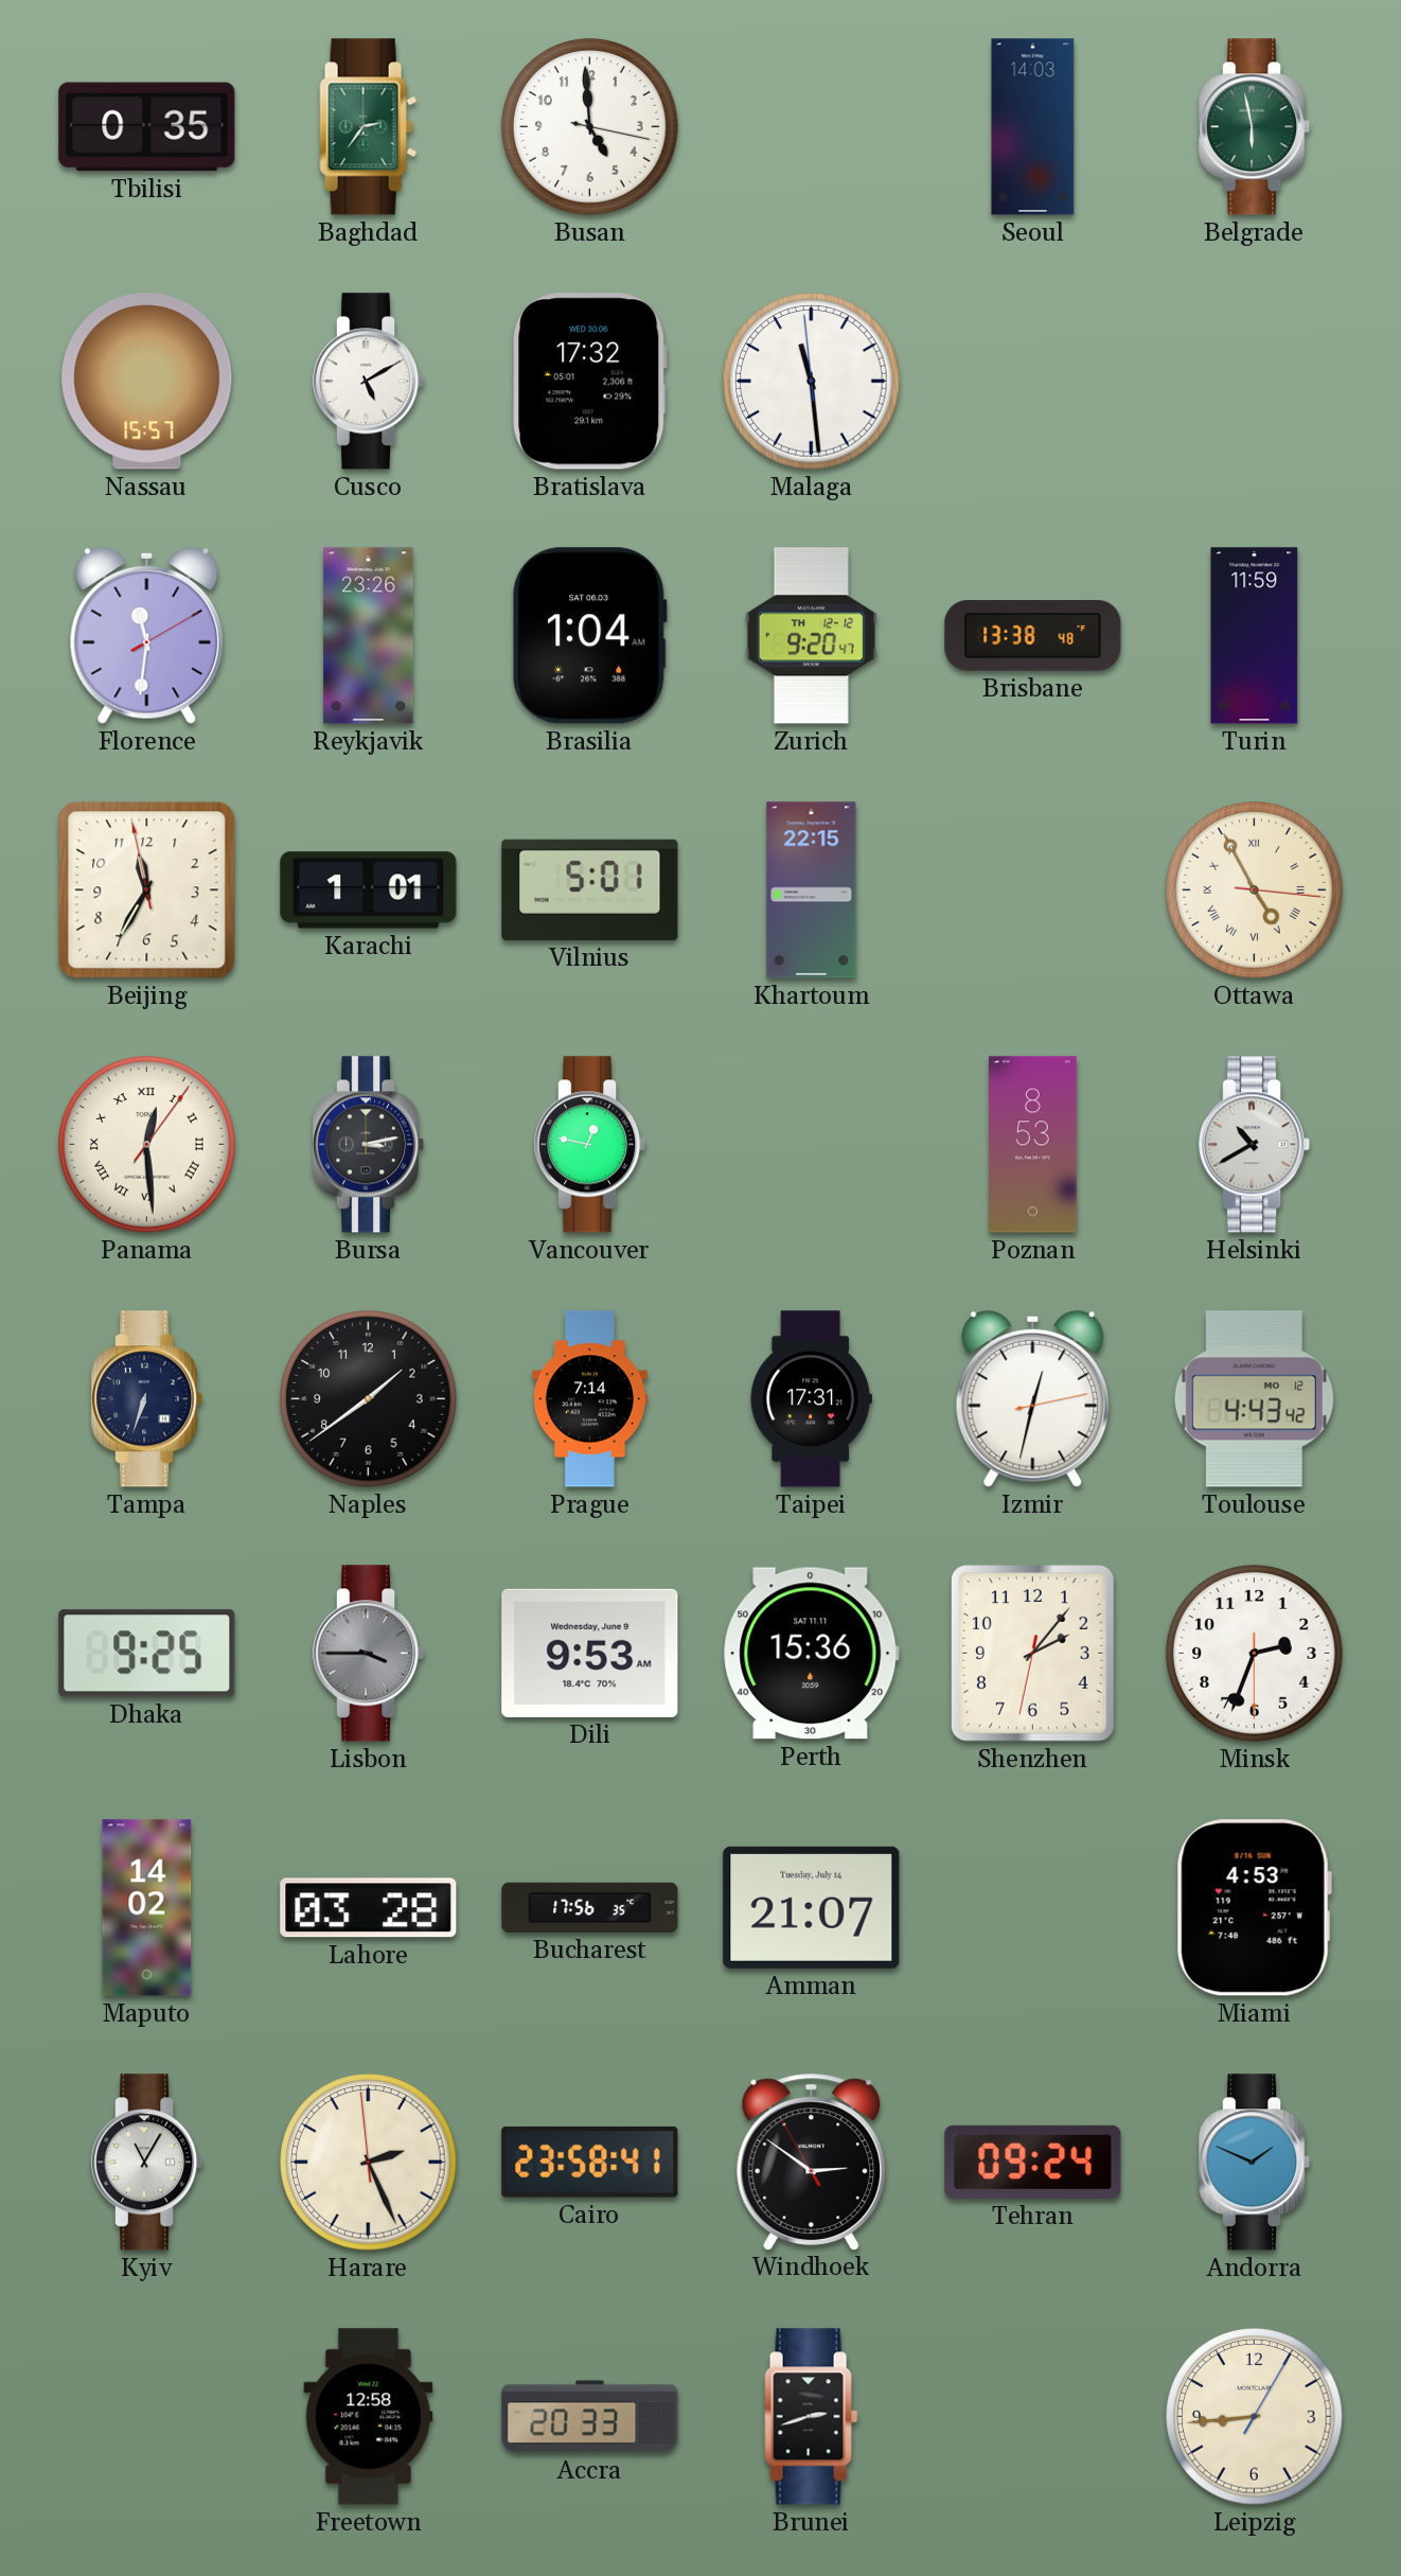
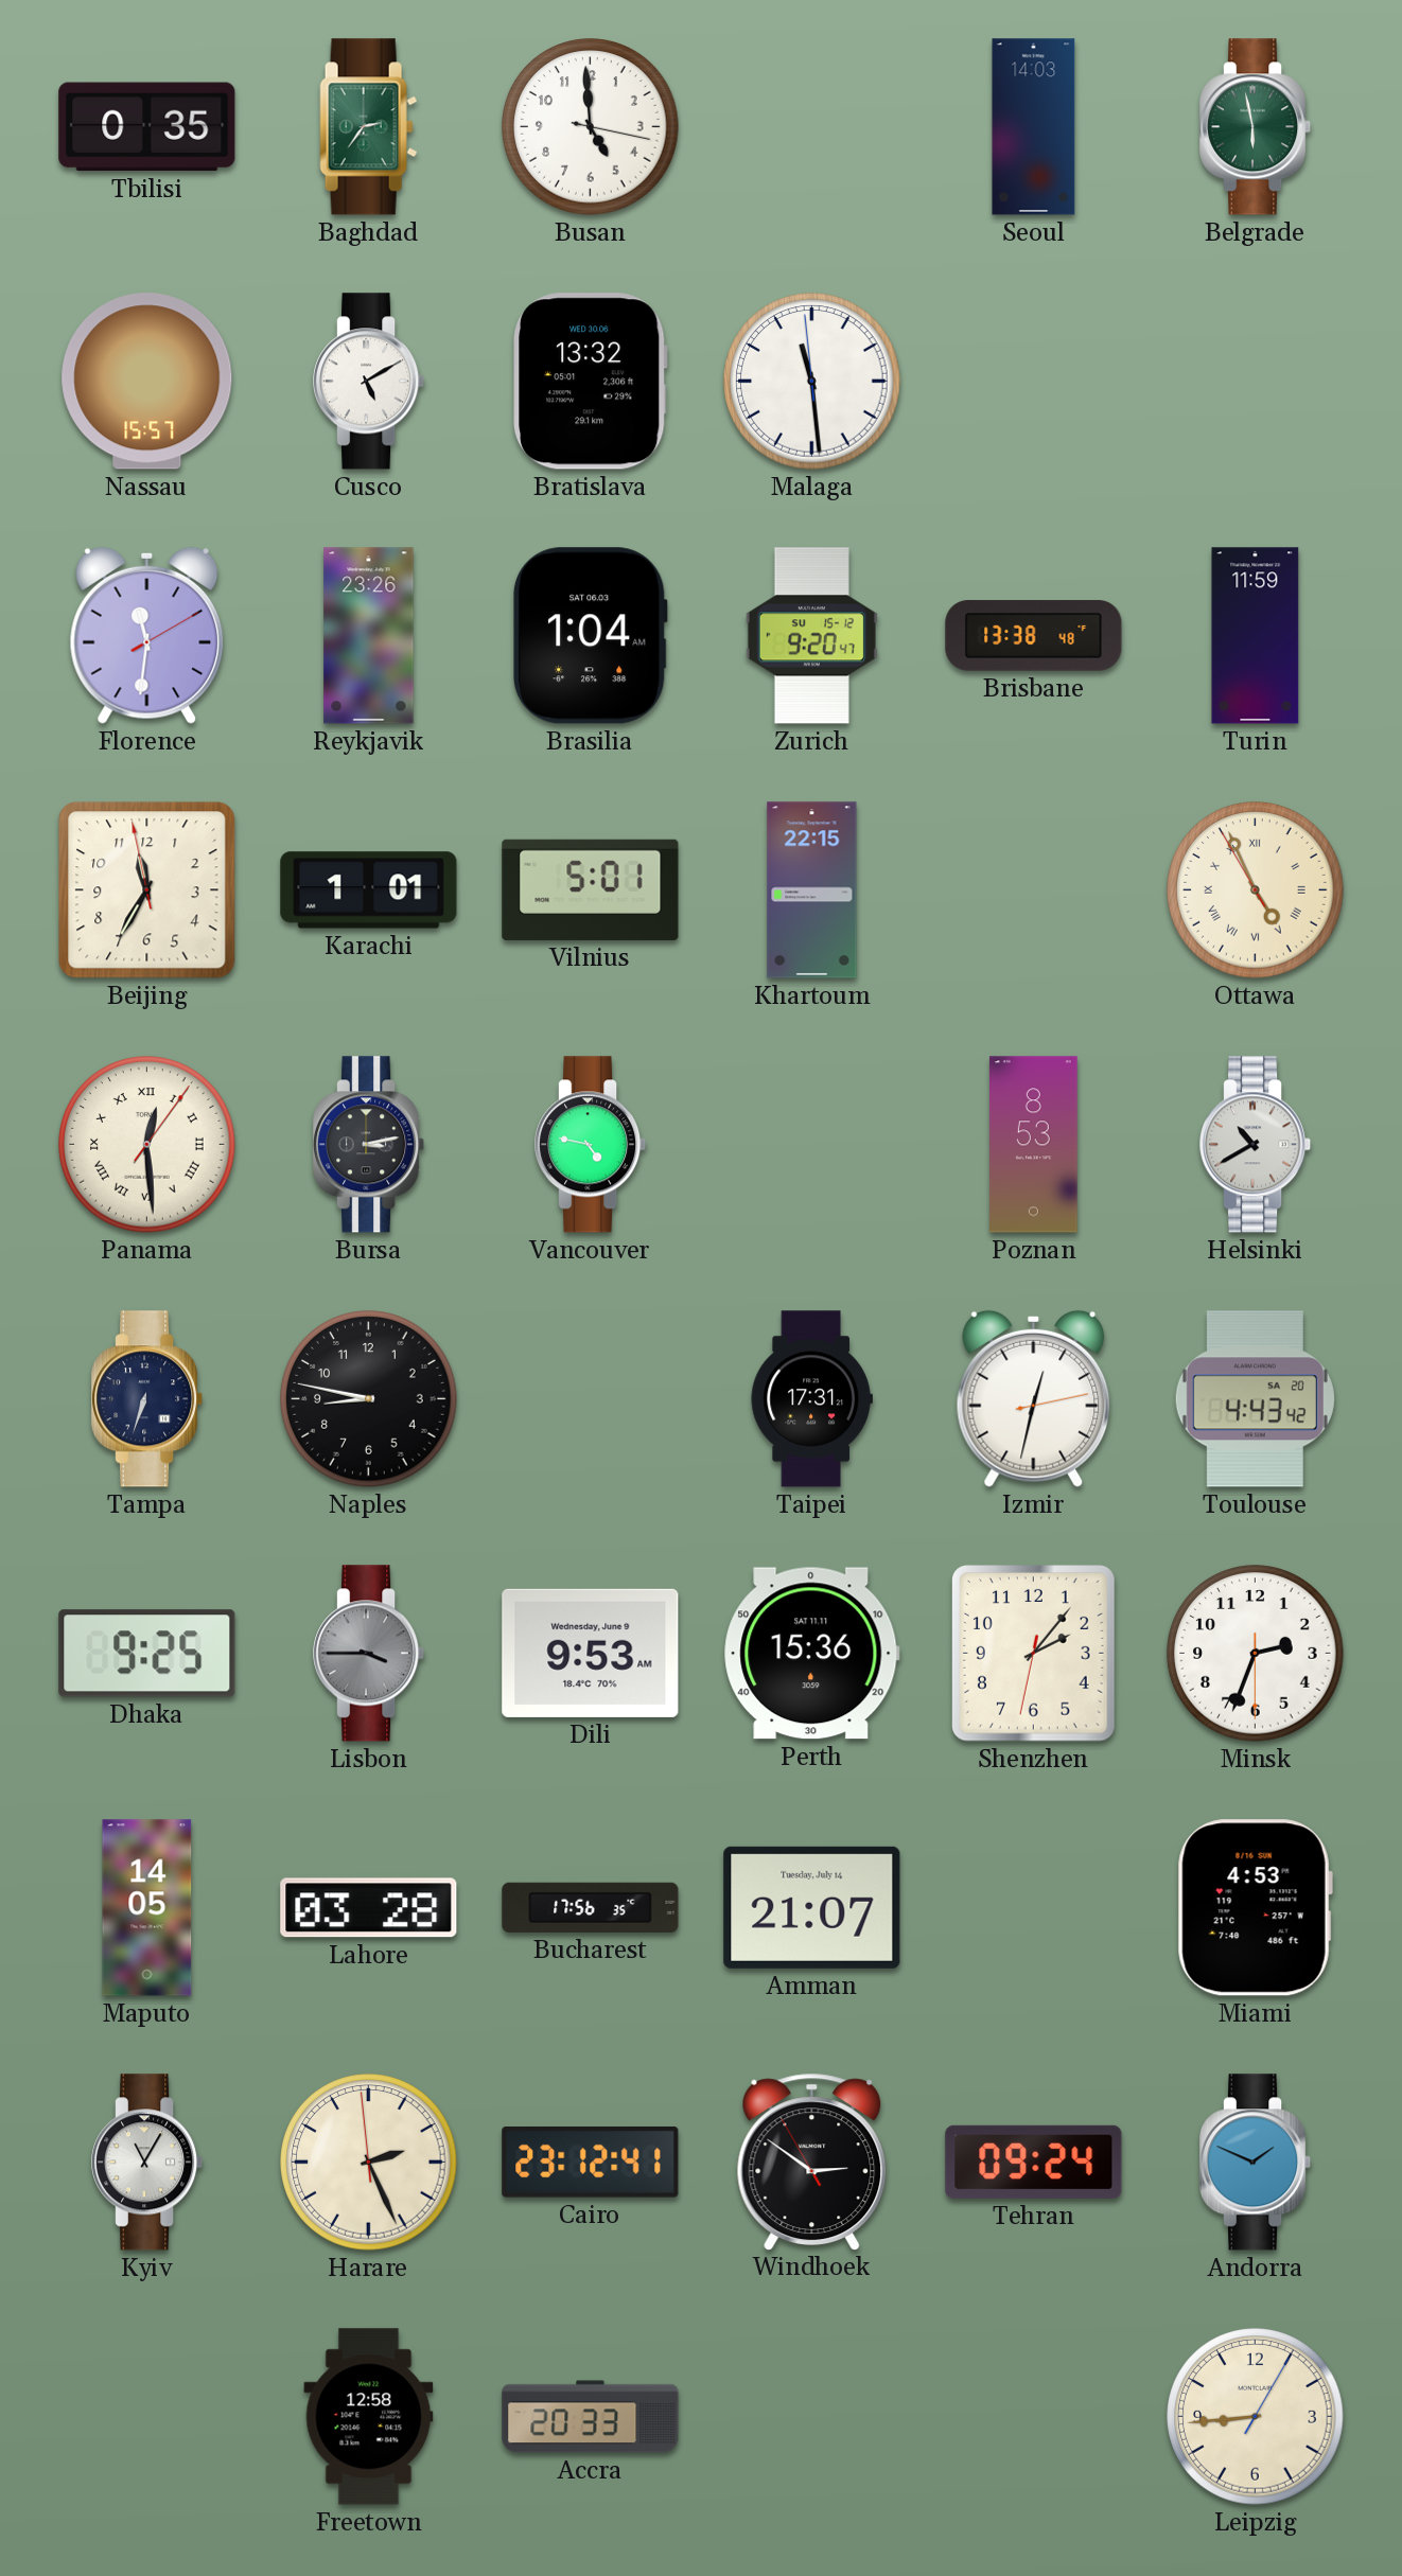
Bratislava: 17:32 -> 13:32
Zurich date: TH 12-12 -> SU 15-12
Ottawa: 4:55:16 -> 4:55:55
Vancouver: 12:47 -> 4:47
Naples: 1:39 -> 8:47
Prague: 7:14 -> none
Toulouse date: MO 12 -> SA 20
Maputo: 14:02 -> 14:05
Cairo: 23:58 -> 23:12
Brunei: 2:42 -> none
